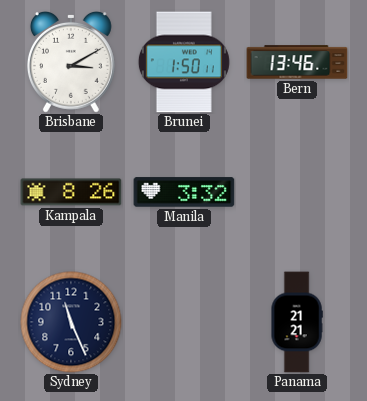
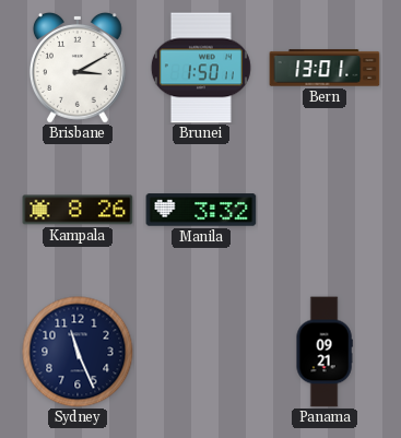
Bern: 13:46 -> 13:01
Panama: 21:21 -> 09:21
